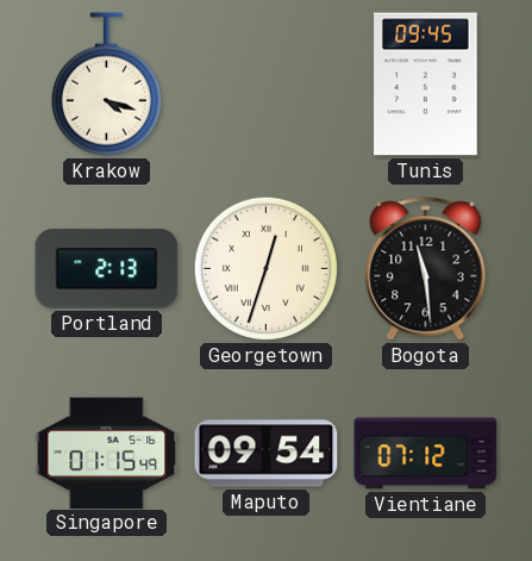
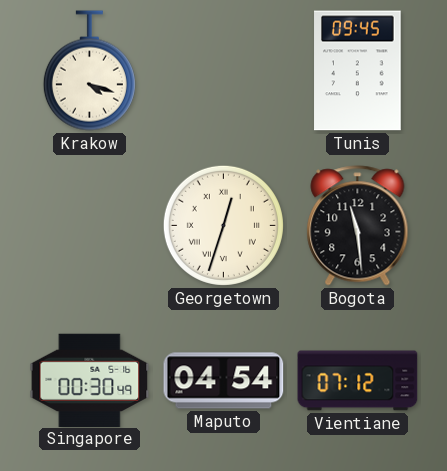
Portland: 2:13 -> none
Singapore: 01:15 -> 00:30
Maputo: 09:54 -> 04:54
